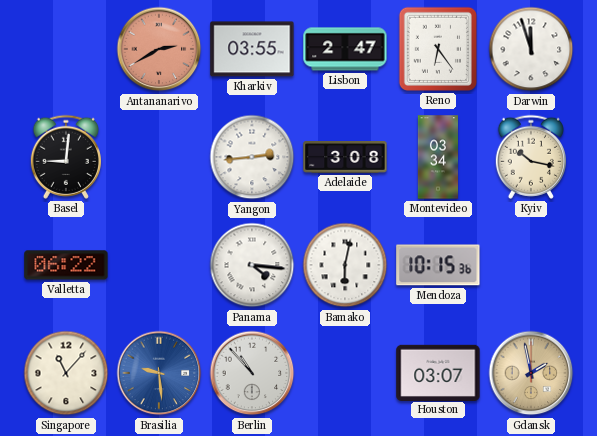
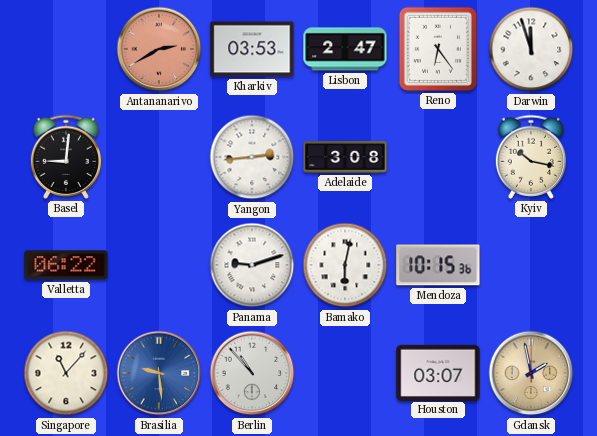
Kharkiv: 03:55 -> 03:53
Montevideo: 03:34 -> none
Panama: 4:16 -> 9:12
